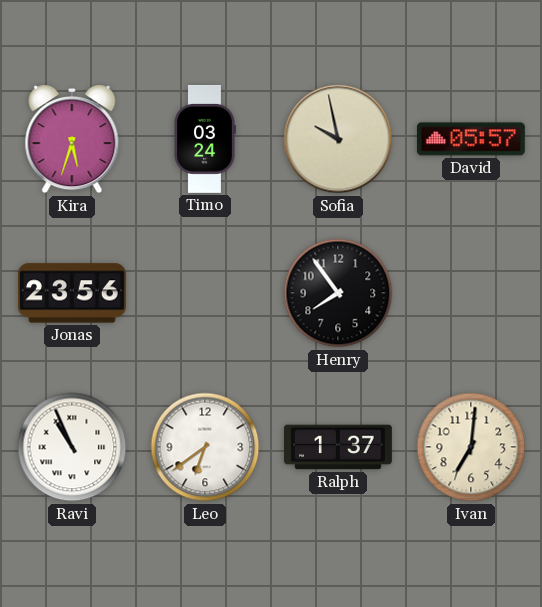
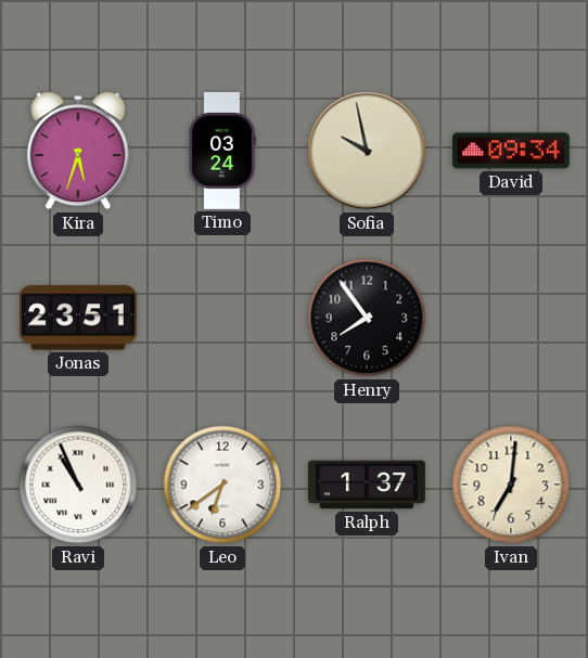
David: 05:57 -> 09:34
Jonas: 23:56 -> 23:51
